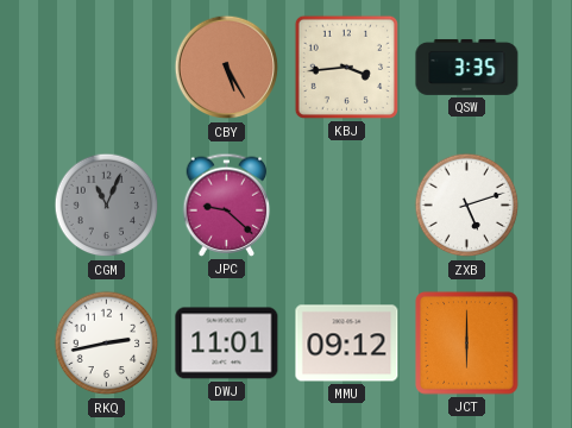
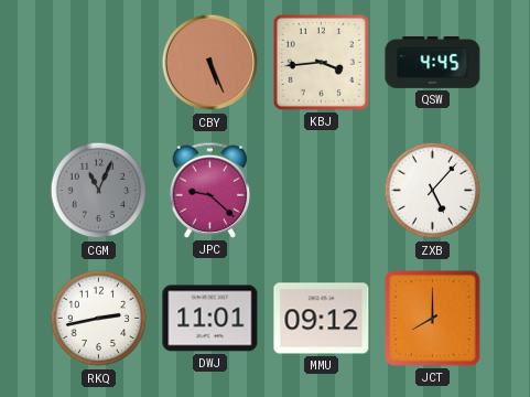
CBY: 5:25 -> 5:26
QSW: 3:35 -> 4:45
ZXB: 5:12 -> 5:07
JCT: 6:00 -> 8:00
